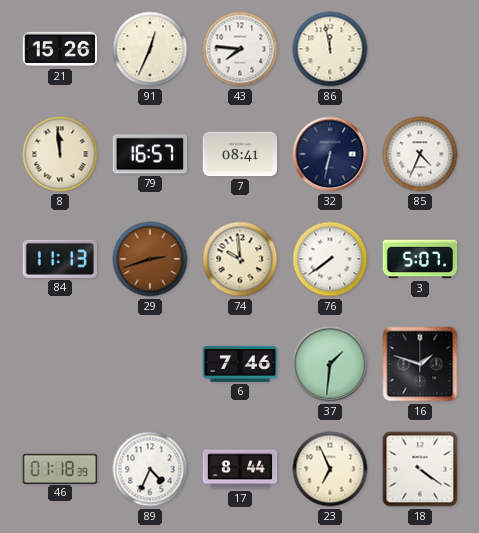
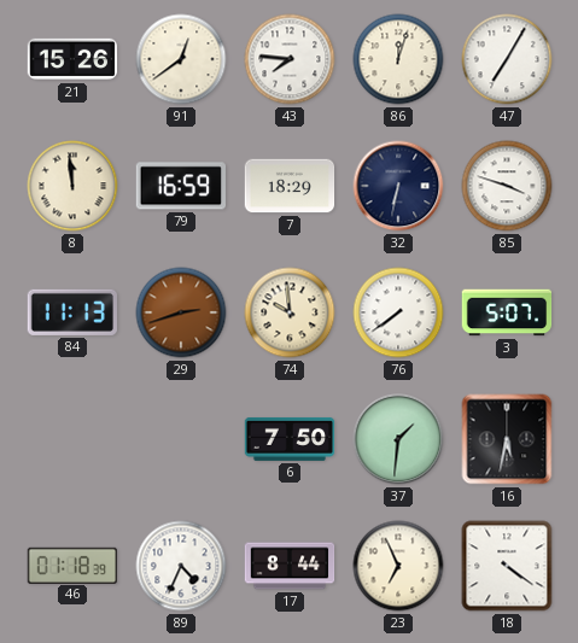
91: 12:34 -> 12:39
86: 11:58 -> 12:03
47: none -> 7:05
79: 16:57 -> 16:59
7: 08:41 -> 18:29
85: 4:34 -> 3:48
6: 7:46 -> 7:50
16: 1:48 -> 5:32
